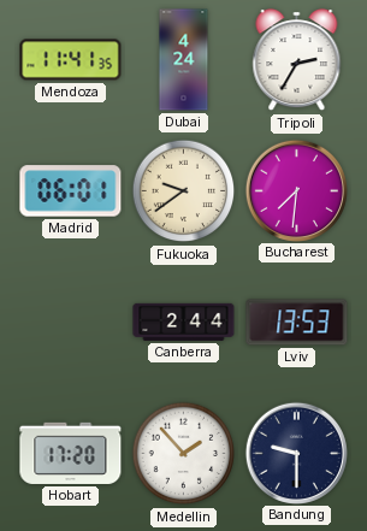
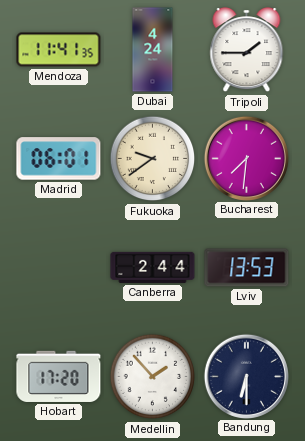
Tripoli: 2:35 -> 1:45
Bandung: 9:30 -> 6:30
